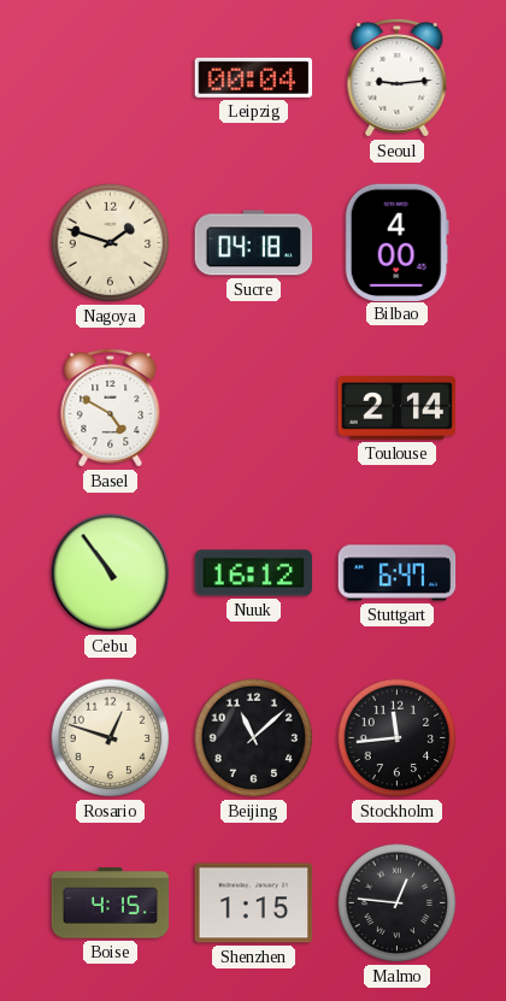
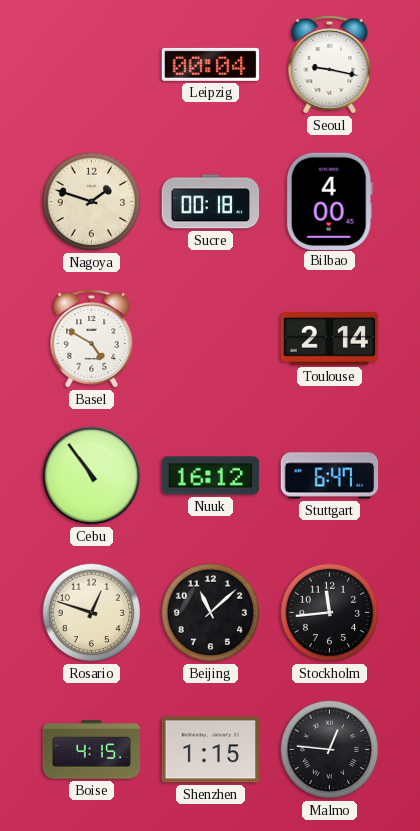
Seoul: 9:14 -> 9:17
Sucre: 04:18 -> 00:18
